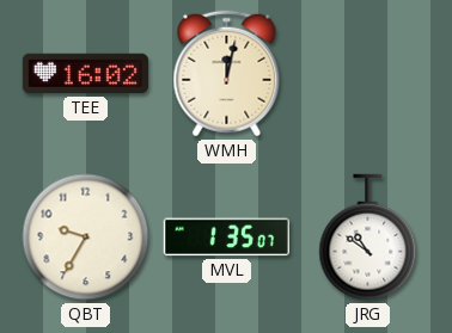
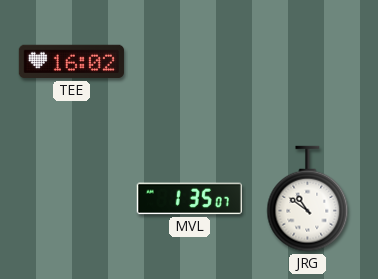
WMH: 12:02 -> none
QBT: 9:35 -> none
